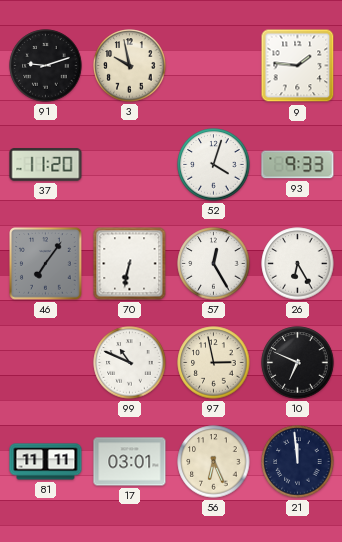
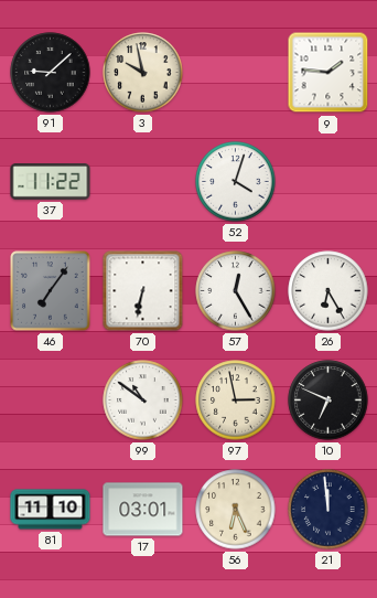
91: 9:12 -> 9:08
37: 11:20 -> 11:22
93: 9:33 -> none
99: 10:49 -> 10:51
81: 11:11 -> 11:10
